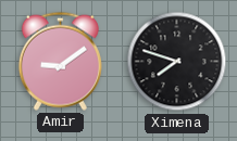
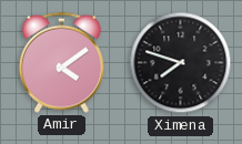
Amir: 9:09 -> 4:09
